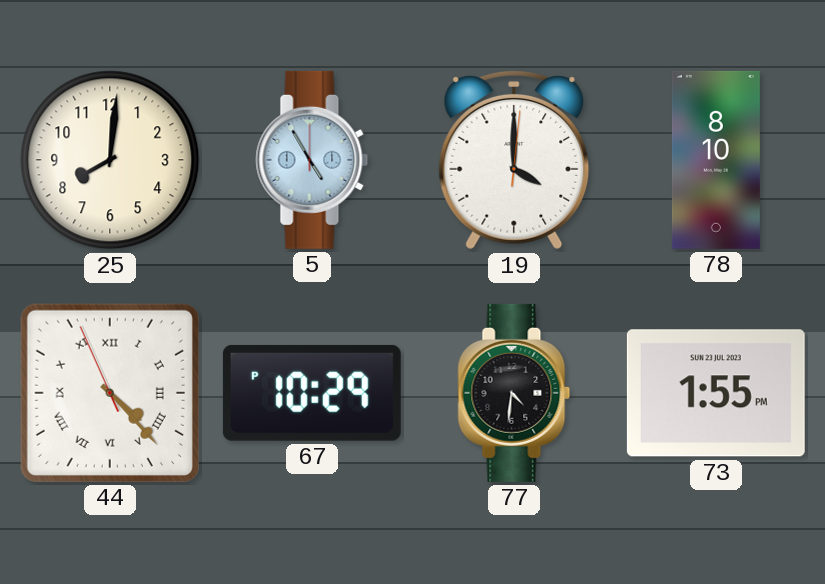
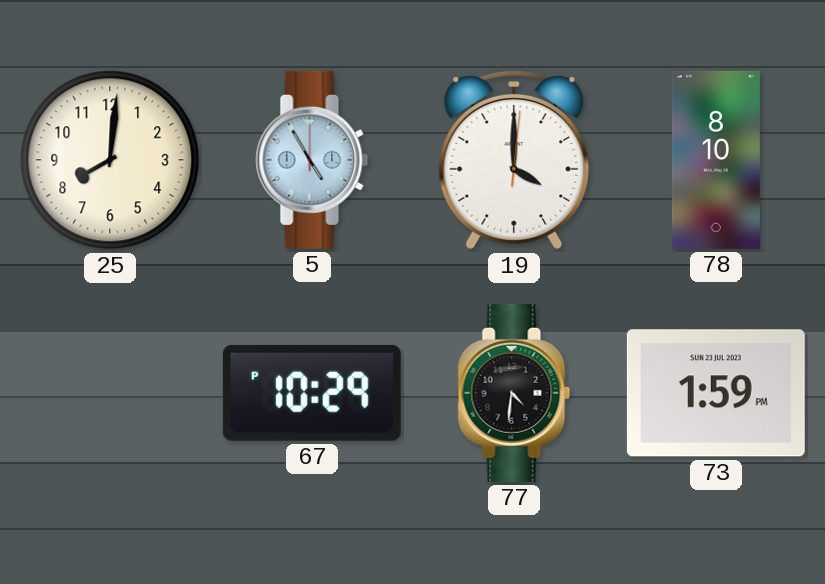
44: 4:22 -> none
73: 1:55 -> 1:59
